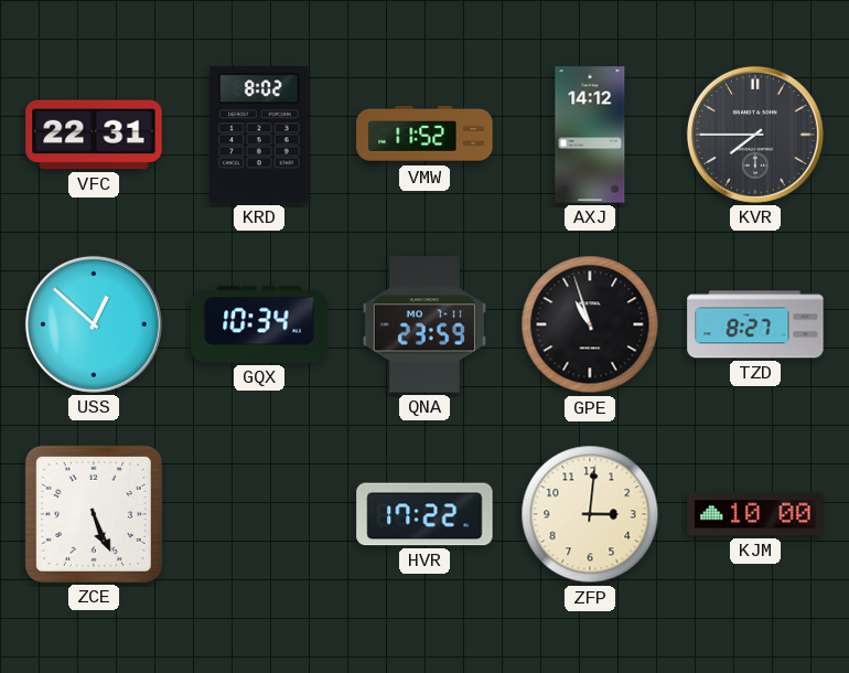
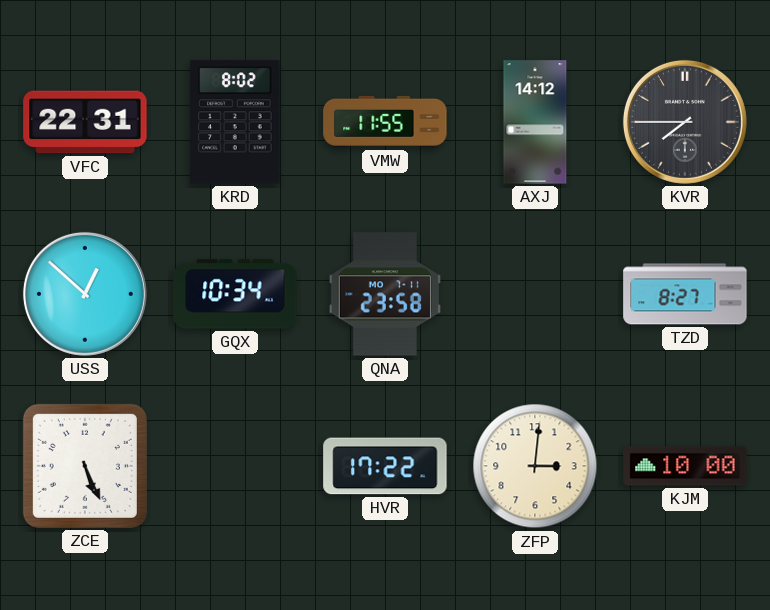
VMW: 11:52 -> 11:55
QNA: 23:59 -> 23:58
GPE: 10:57 -> none
